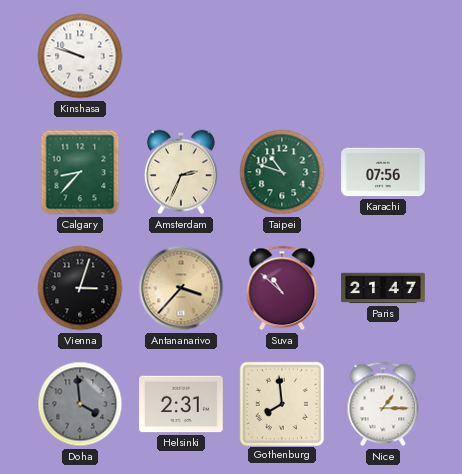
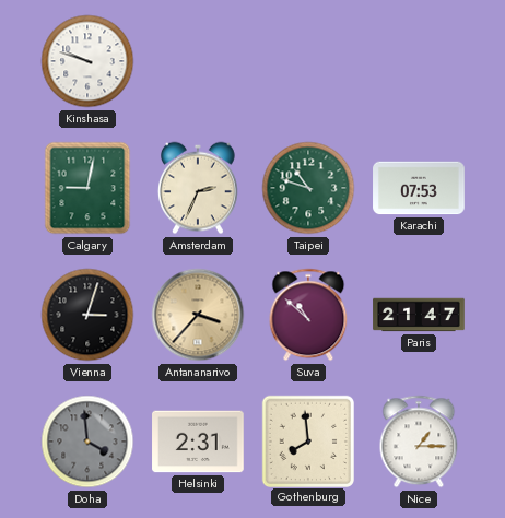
Calgary: 8:37 -> 9:02
Karachi: 07:56 -> 07:53
